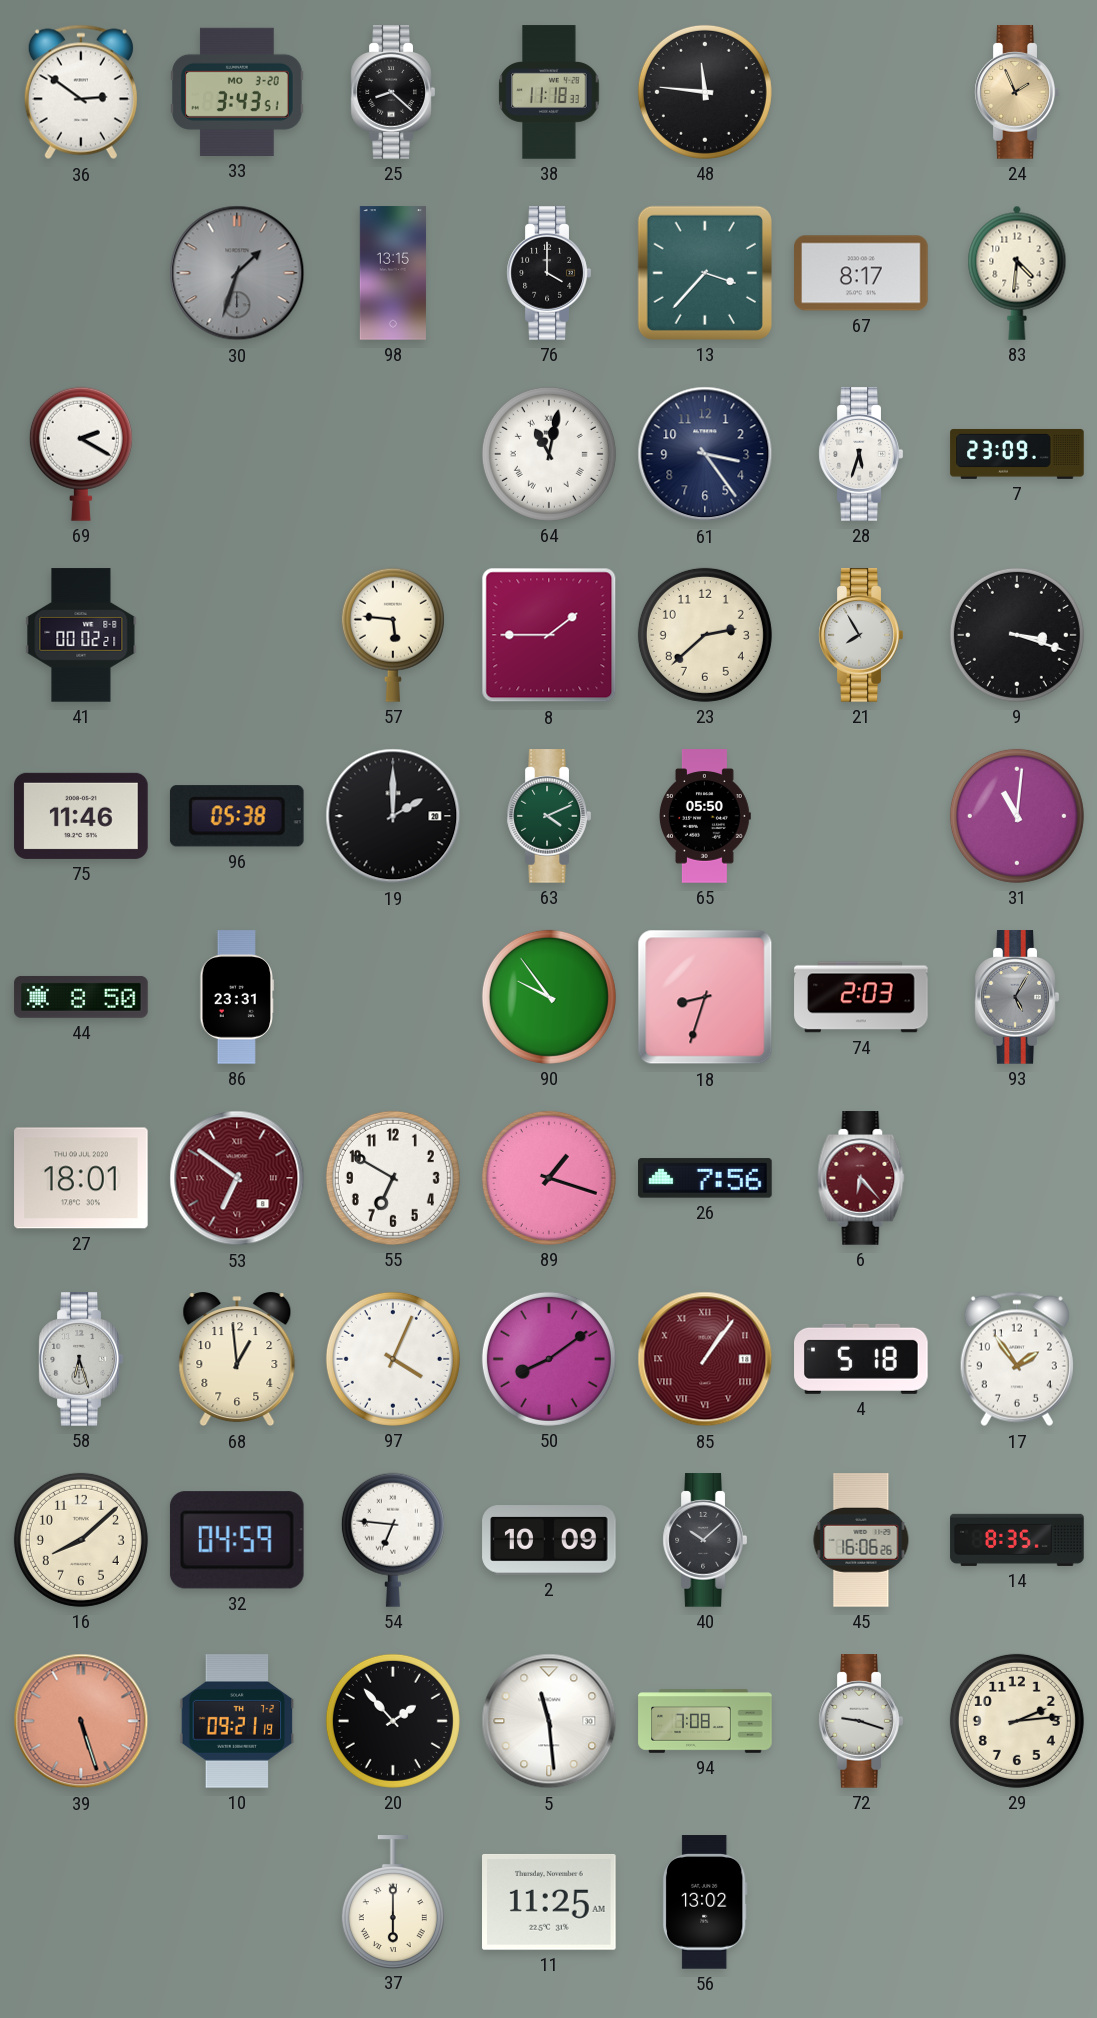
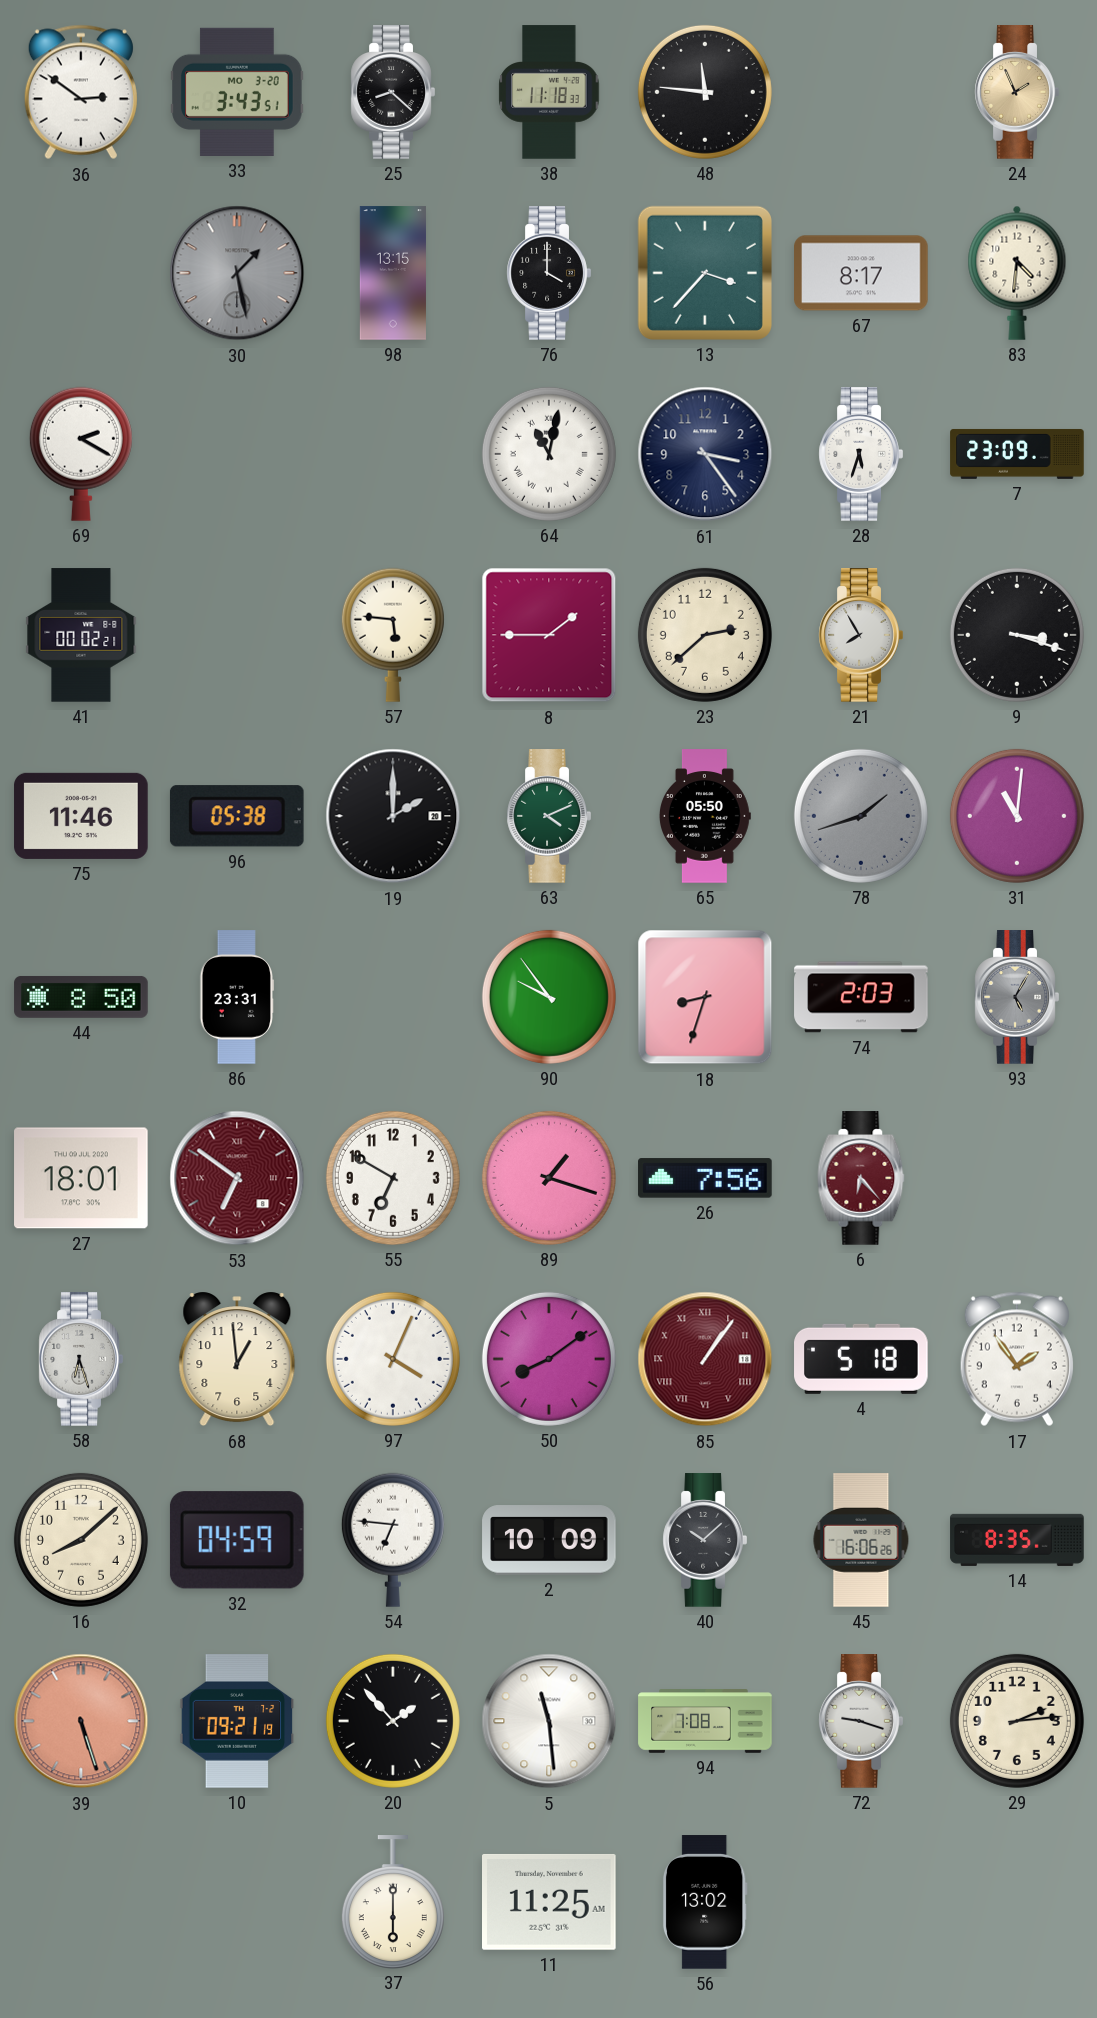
30: 1:33 -> 1:28
78: none -> 1:42
